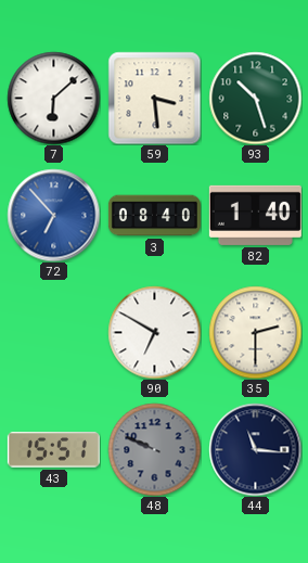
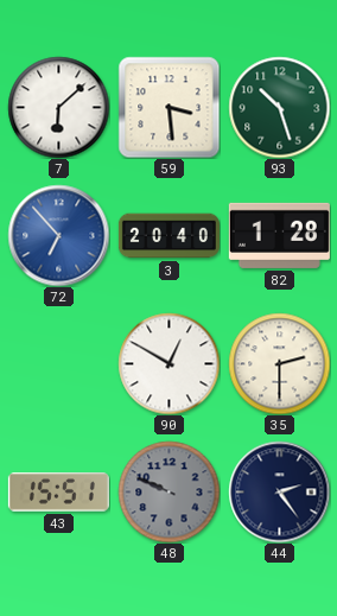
3: 08:40 -> 20:40
82: 1:40 -> 1:28
90: 6:50 -> 12:50
44: 11:16 -> 2:24
